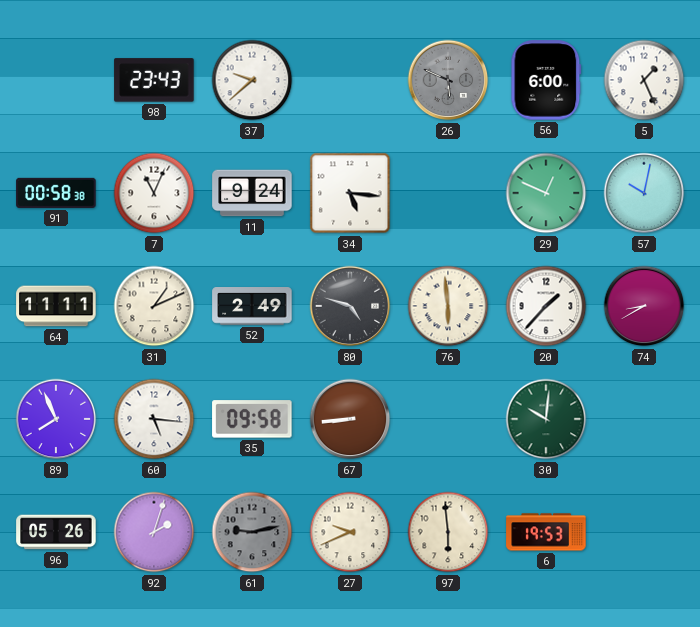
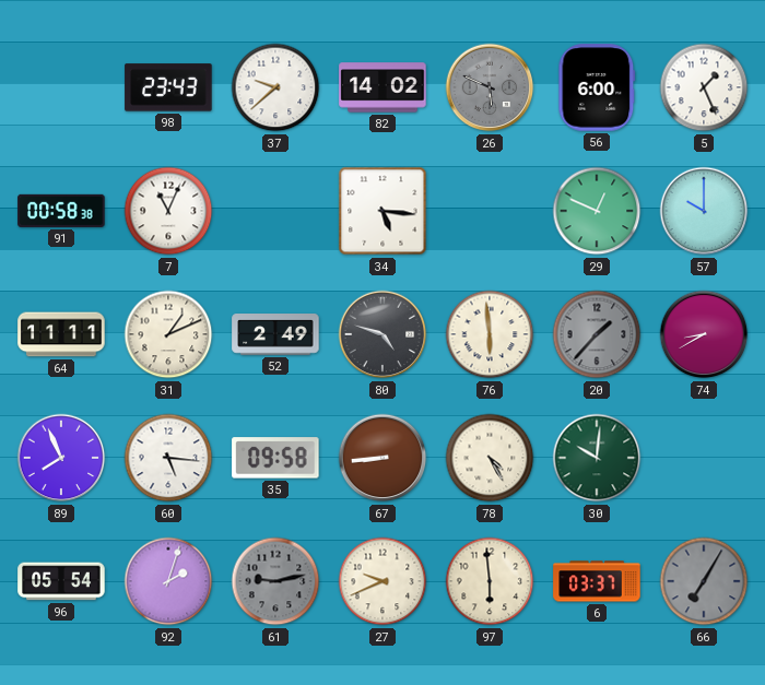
82: none -> 14:02
11: 9:24 -> none
57: 10:02 -> 10:00
20 dial: white -> grey
78: none -> 4:25
96: 05:26 -> 05:54
6: 19:53 -> 03:37
66: none -> 7:05
